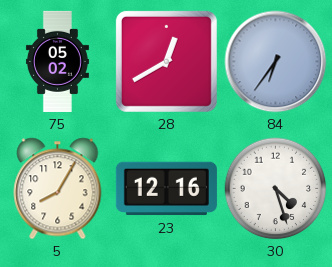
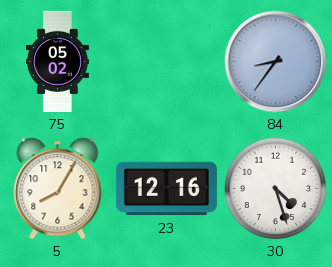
28: 12:40 -> none
84: 6:36 -> 8:36
